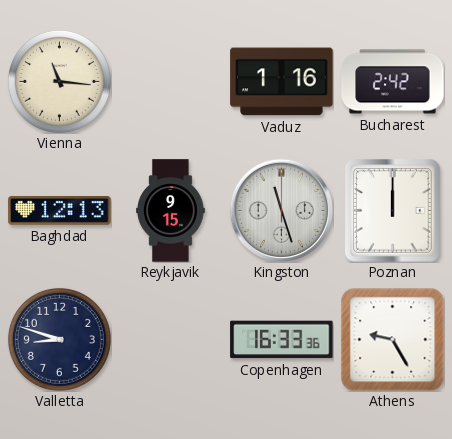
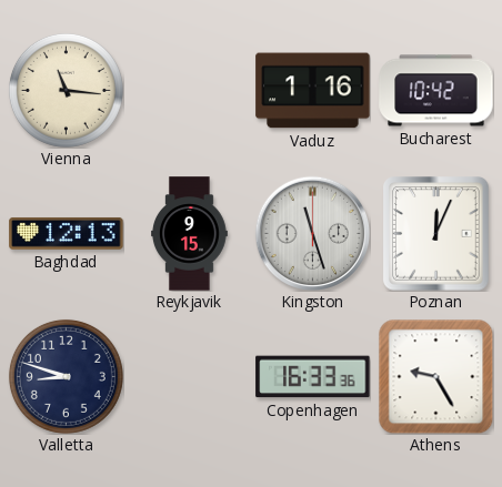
Bucharest: 2:42 -> 10:42
Poznan: 12:00 -> 12:04
